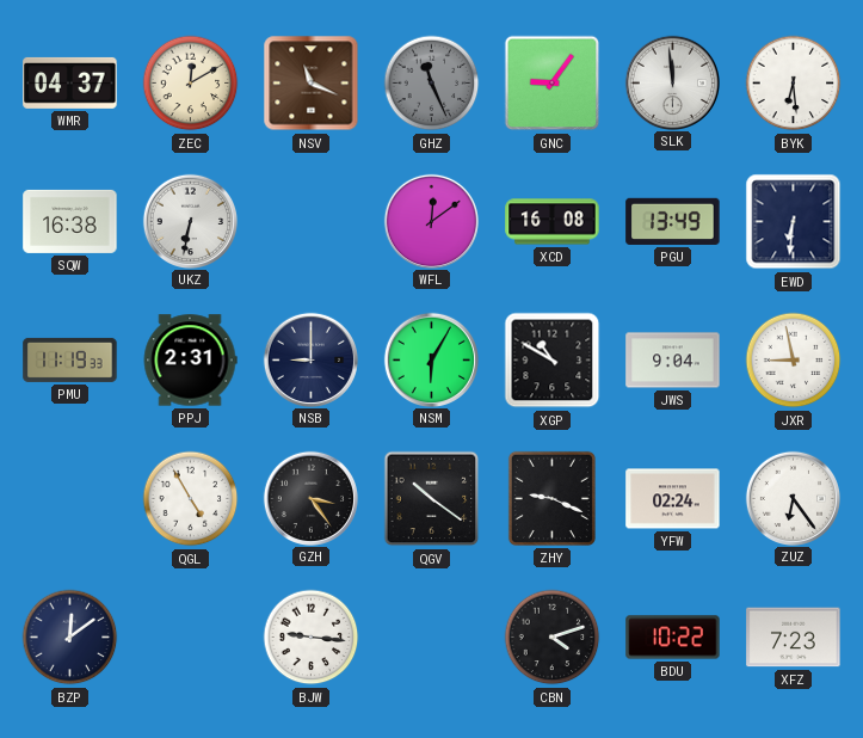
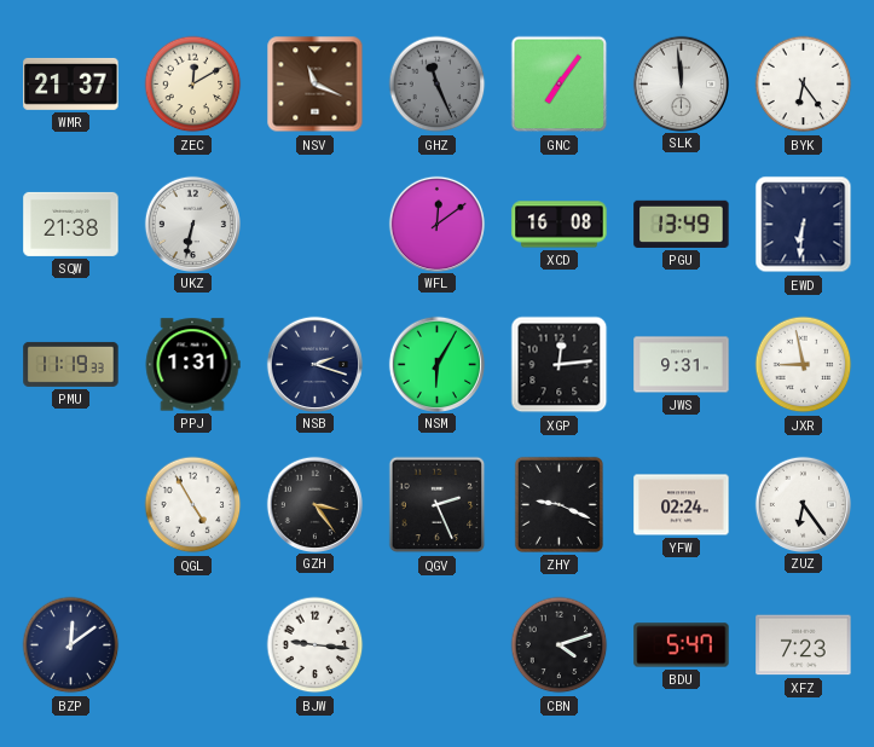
WMR: 04:37 -> 21:37
GNC: 9:06 -> 7:06
BYK: 6:29 -> 6:24
SQW: 16:38 -> 21:38
PPJ: 2:31 -> 1:31
NSB: 9:00 -> 2:18
XGP: 10:50 -> 12:14
JWS: 9:04 -> 9:31
QGV: 10:21 -> 2:26
BDU: 10:22 -> 5:47
